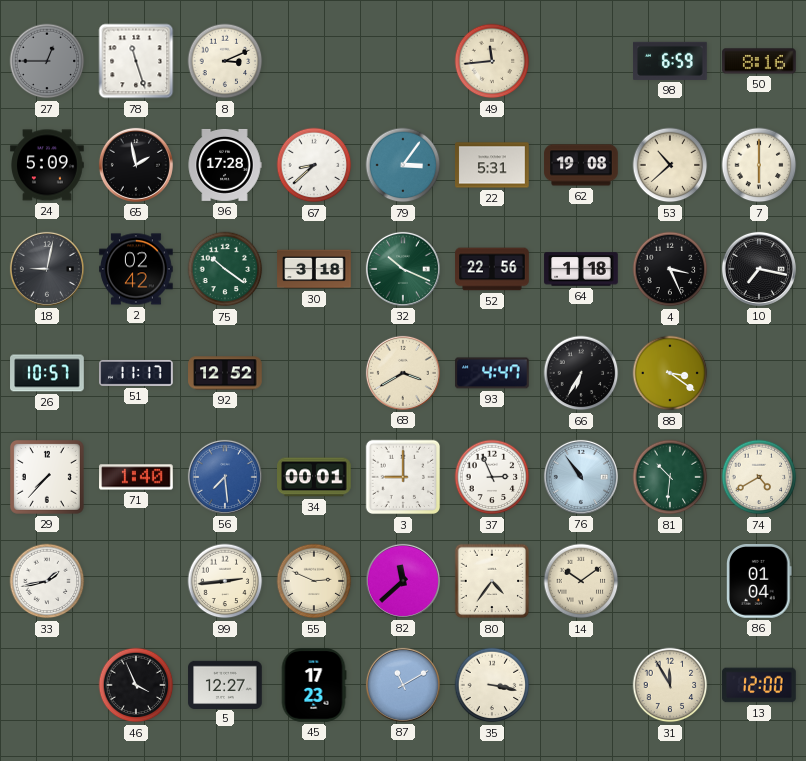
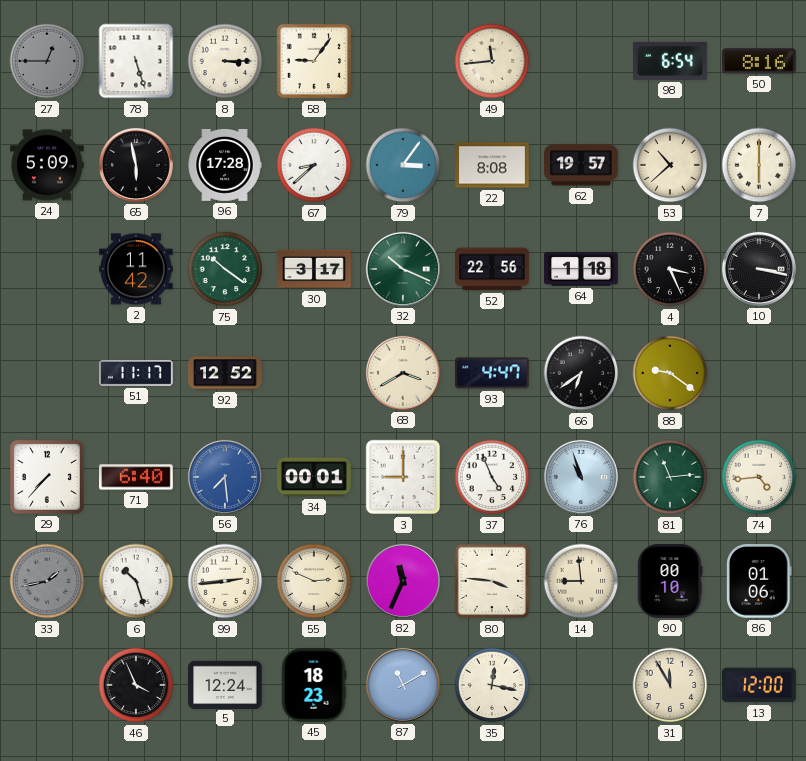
78: 11:27 -> 5:27
8: 3:11 -> 3:15
58: none -> 9:06
98: 6:59 -> 6:54
65: 1:58 -> 5:58
22: 5:31 -> 8:08
62: 19:08 -> 19:57
18: 9:02 -> none
2: 02:42 -> 11:42
30: 3:18 -> 3:17
10: 7:17 -> 3:17
26: 10:57 -> none
66: 6:35 -> 6:39
88: 3:21 -> 9:21
71: 1:40 -> 6:40
37: 2:56 -> 4:56
76: 10:54 -> 10:57
81: 10:31 -> 11:14
74: 4:40 -> 4:44
33 dial: white -> grey
6: none -> 10:27
82: 11:38 -> 11:34
80: 4:36 -> 3:46
14: 10:09 -> 8:59
90: none -> 00:10
86: 01:04 -> 01:06
5: 12:27 -> 12:24
45: 17:23 -> 18:23
35: 3:17 -> 12:17
